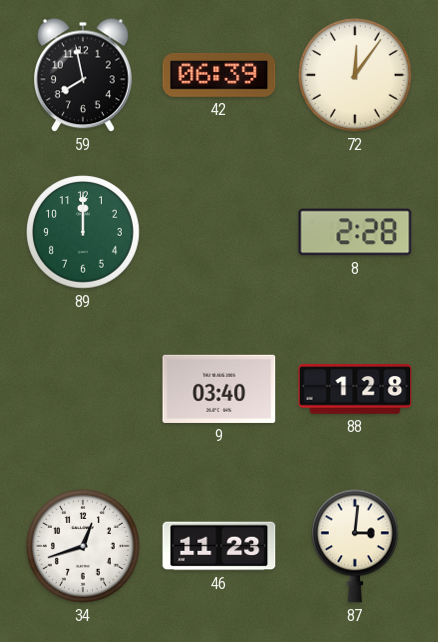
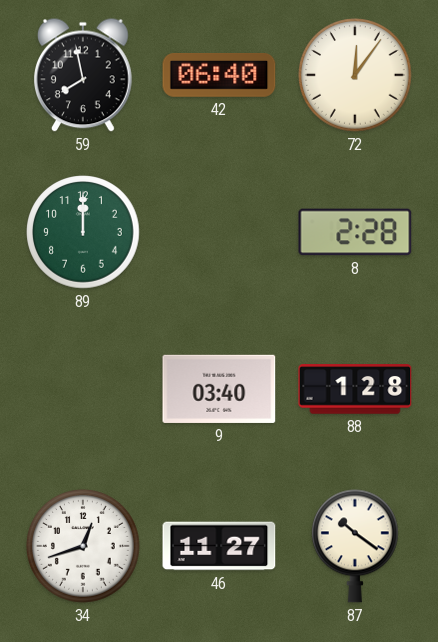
42: 06:39 -> 06:40
46: 11:23 -> 11:27
87: 3:01 -> 10:21
